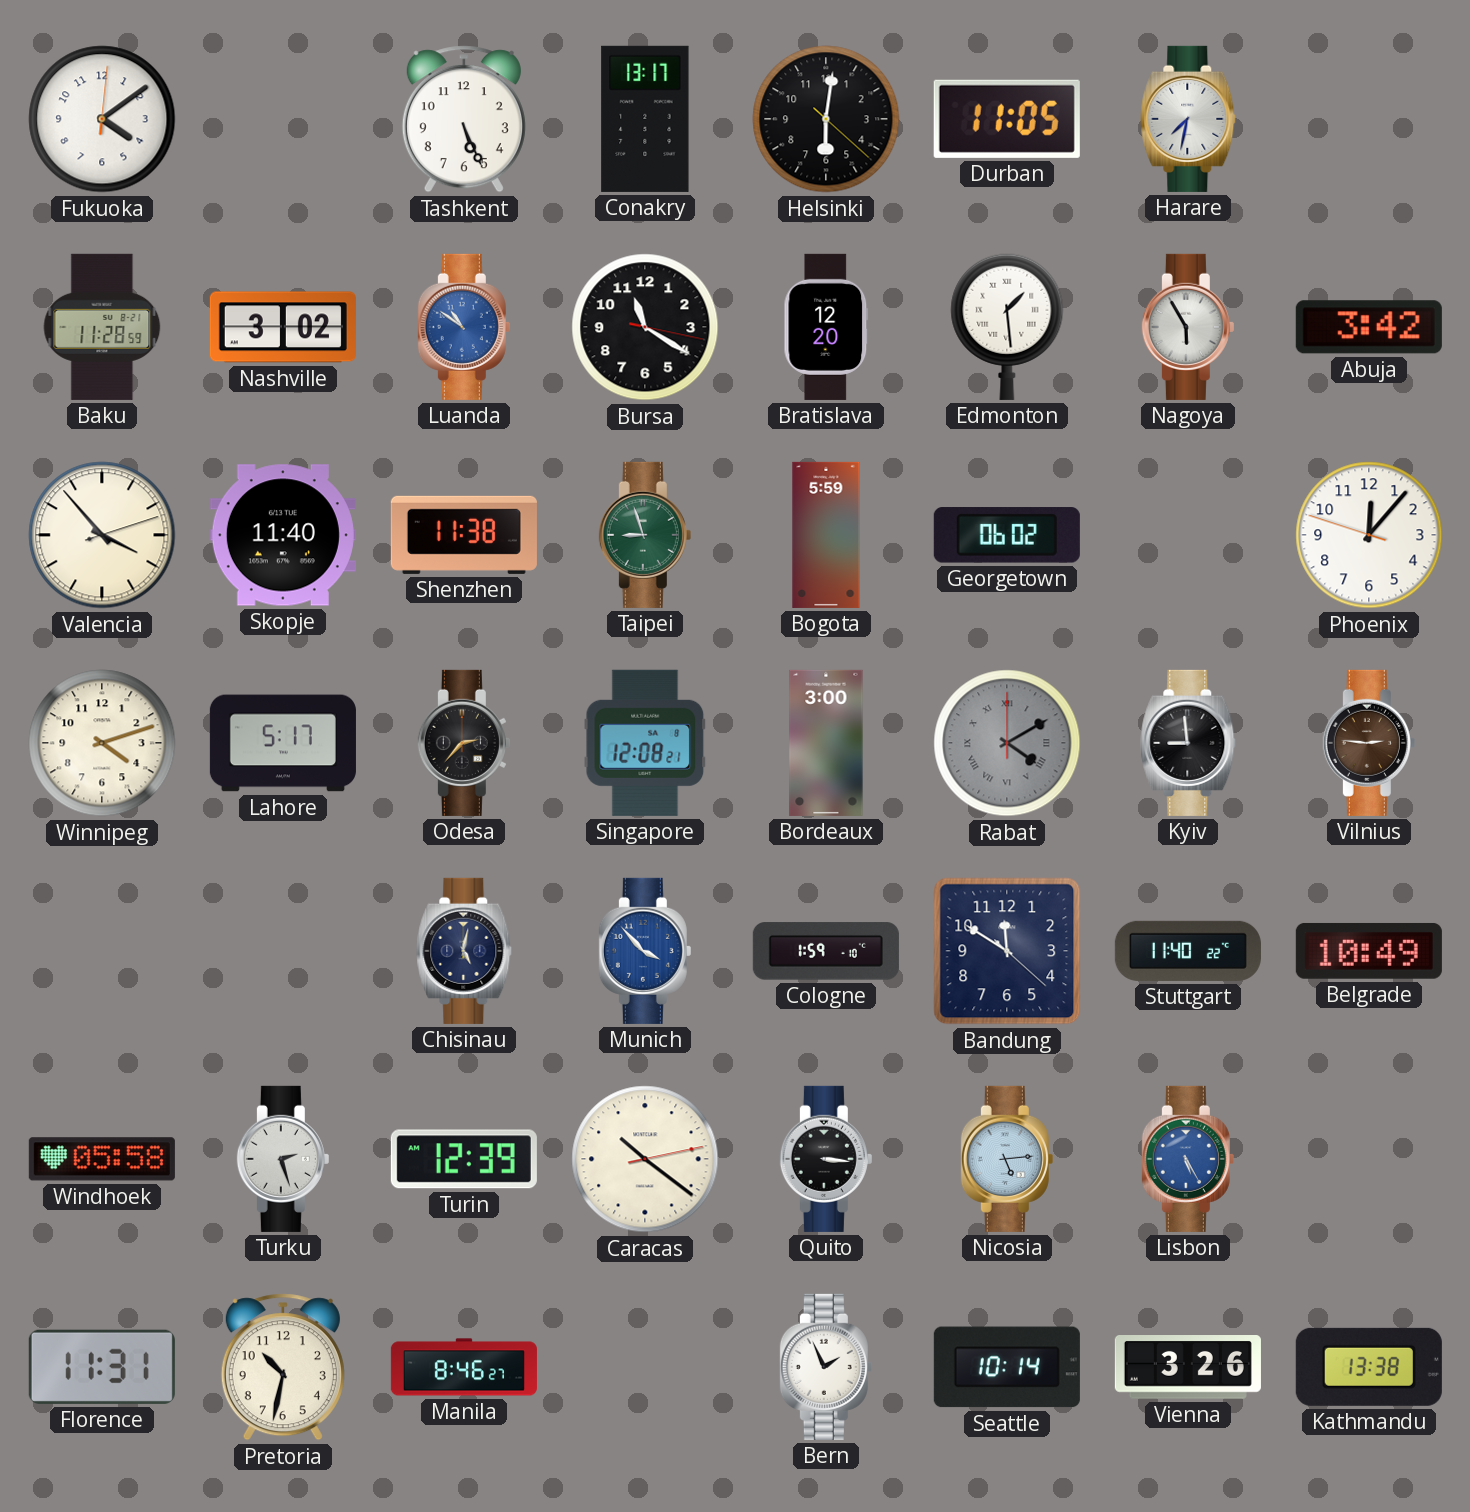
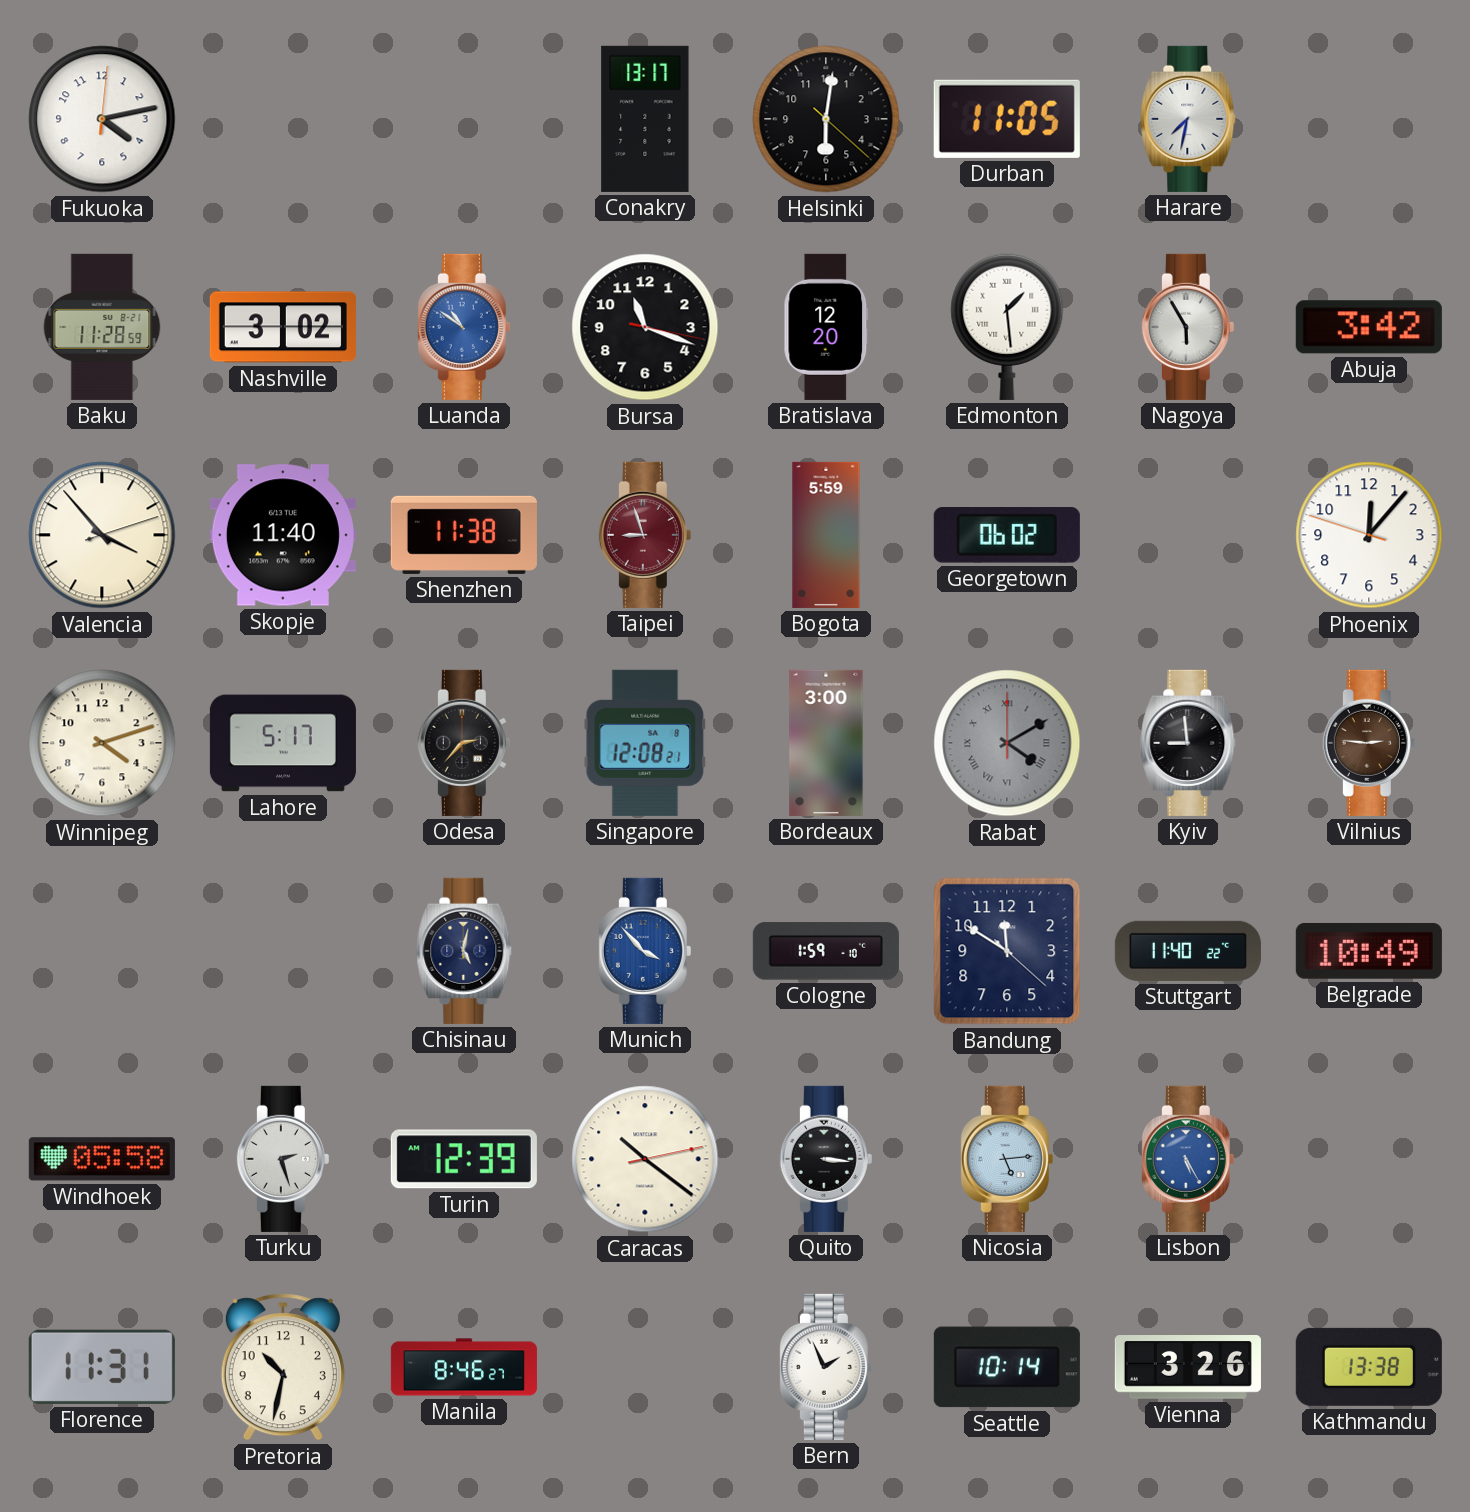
Fukuoka: 4:09 -> 4:13
Tashkent: 5:26 -> none
Bursa: 11:20 -> 11:18
Taipei dial: green -> burgundy
